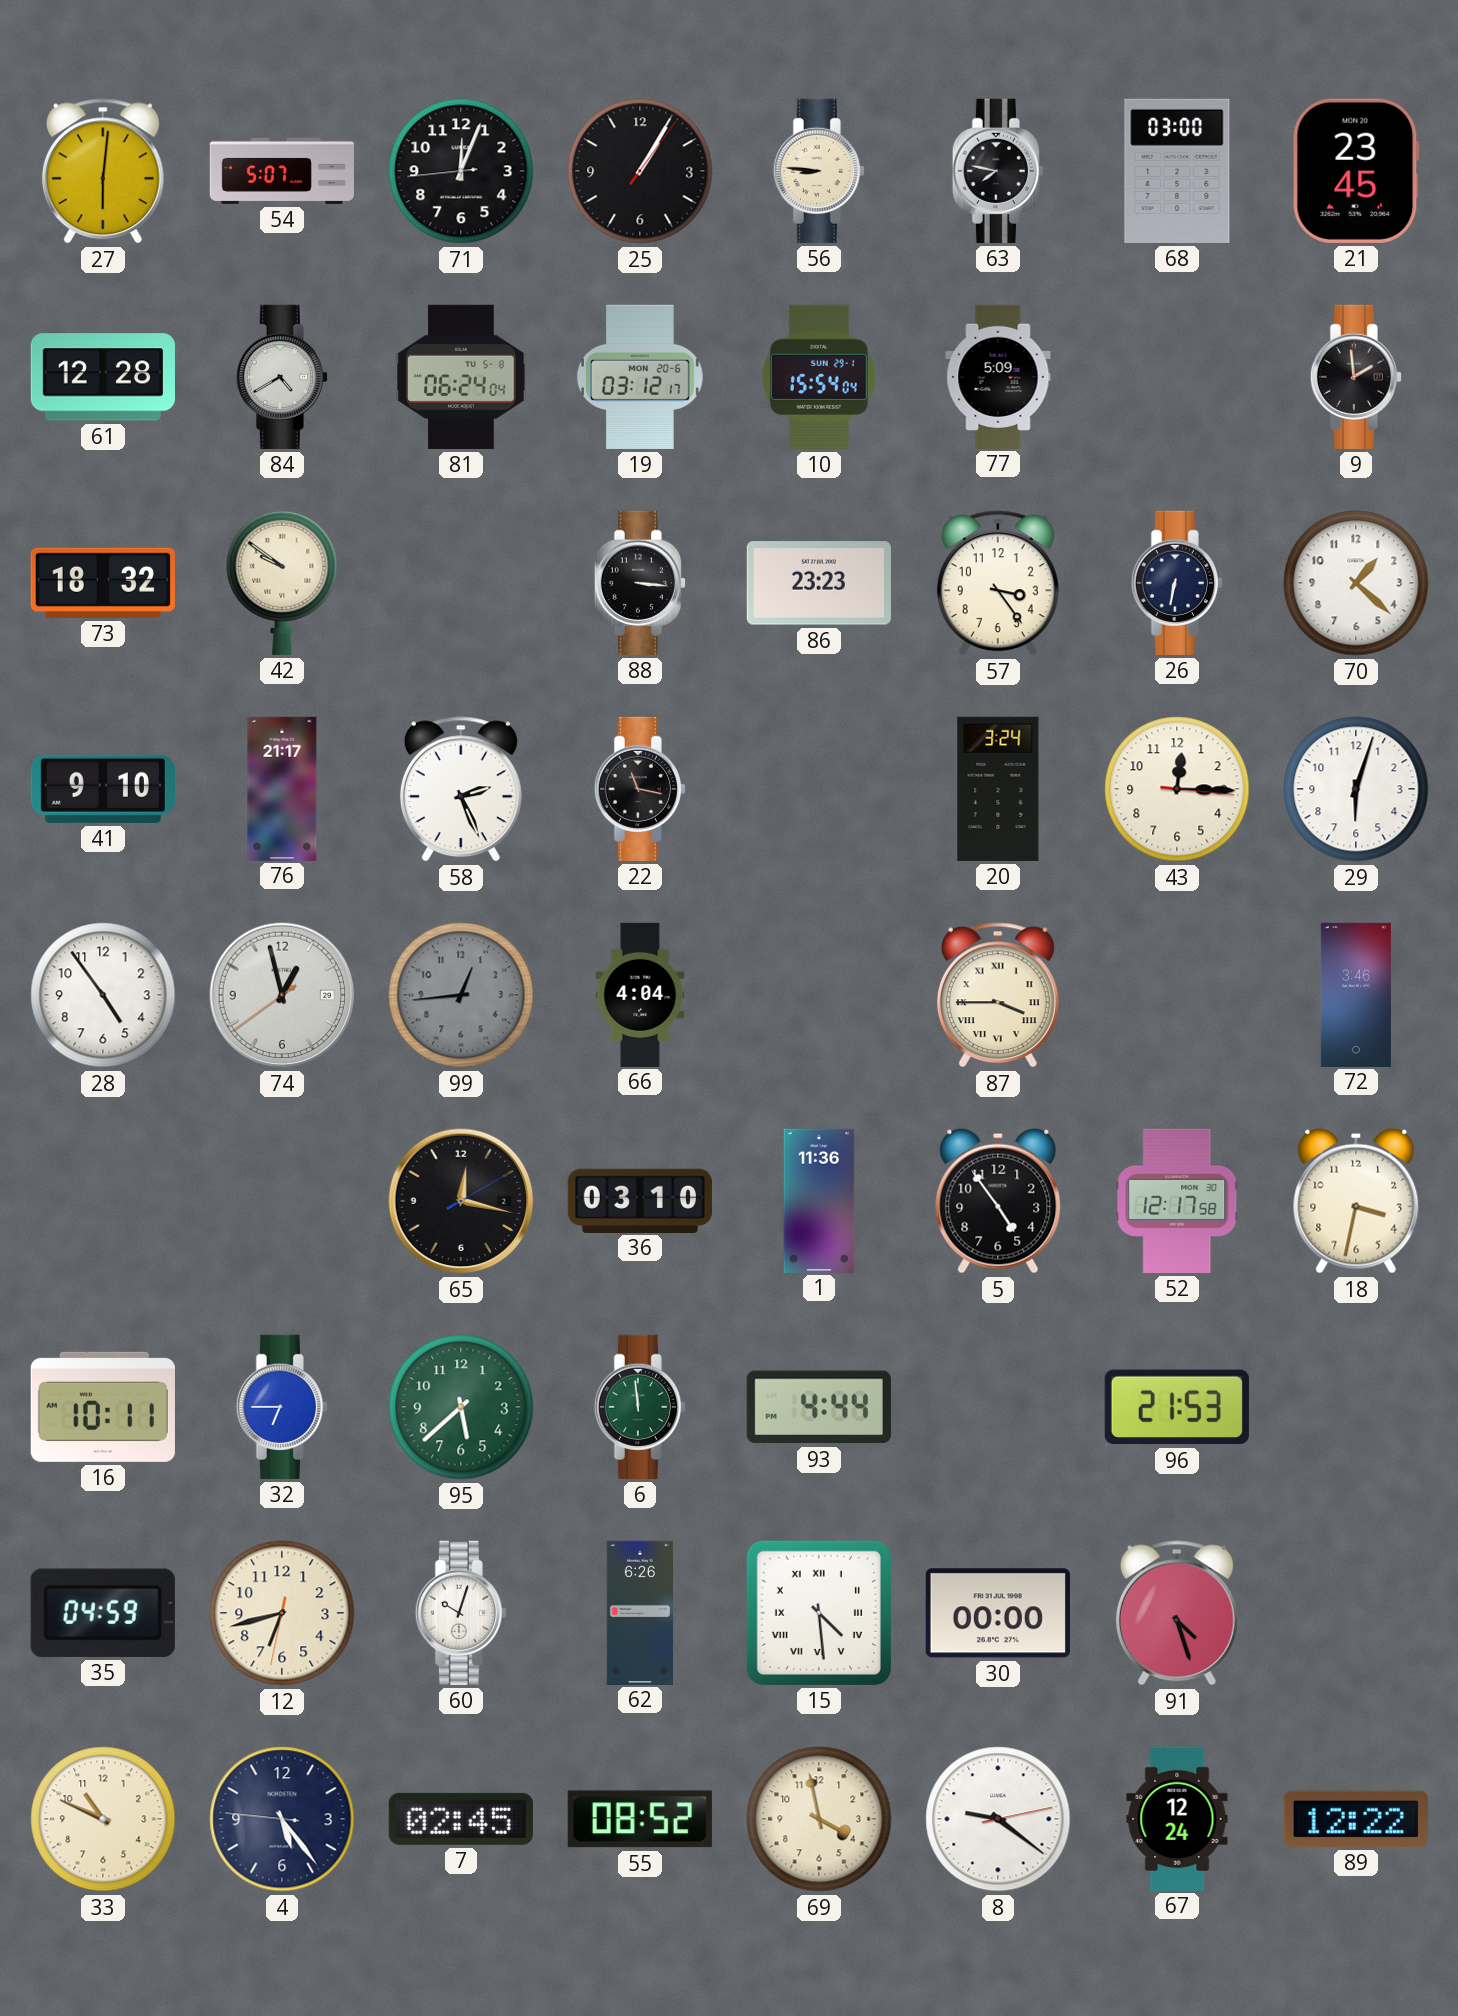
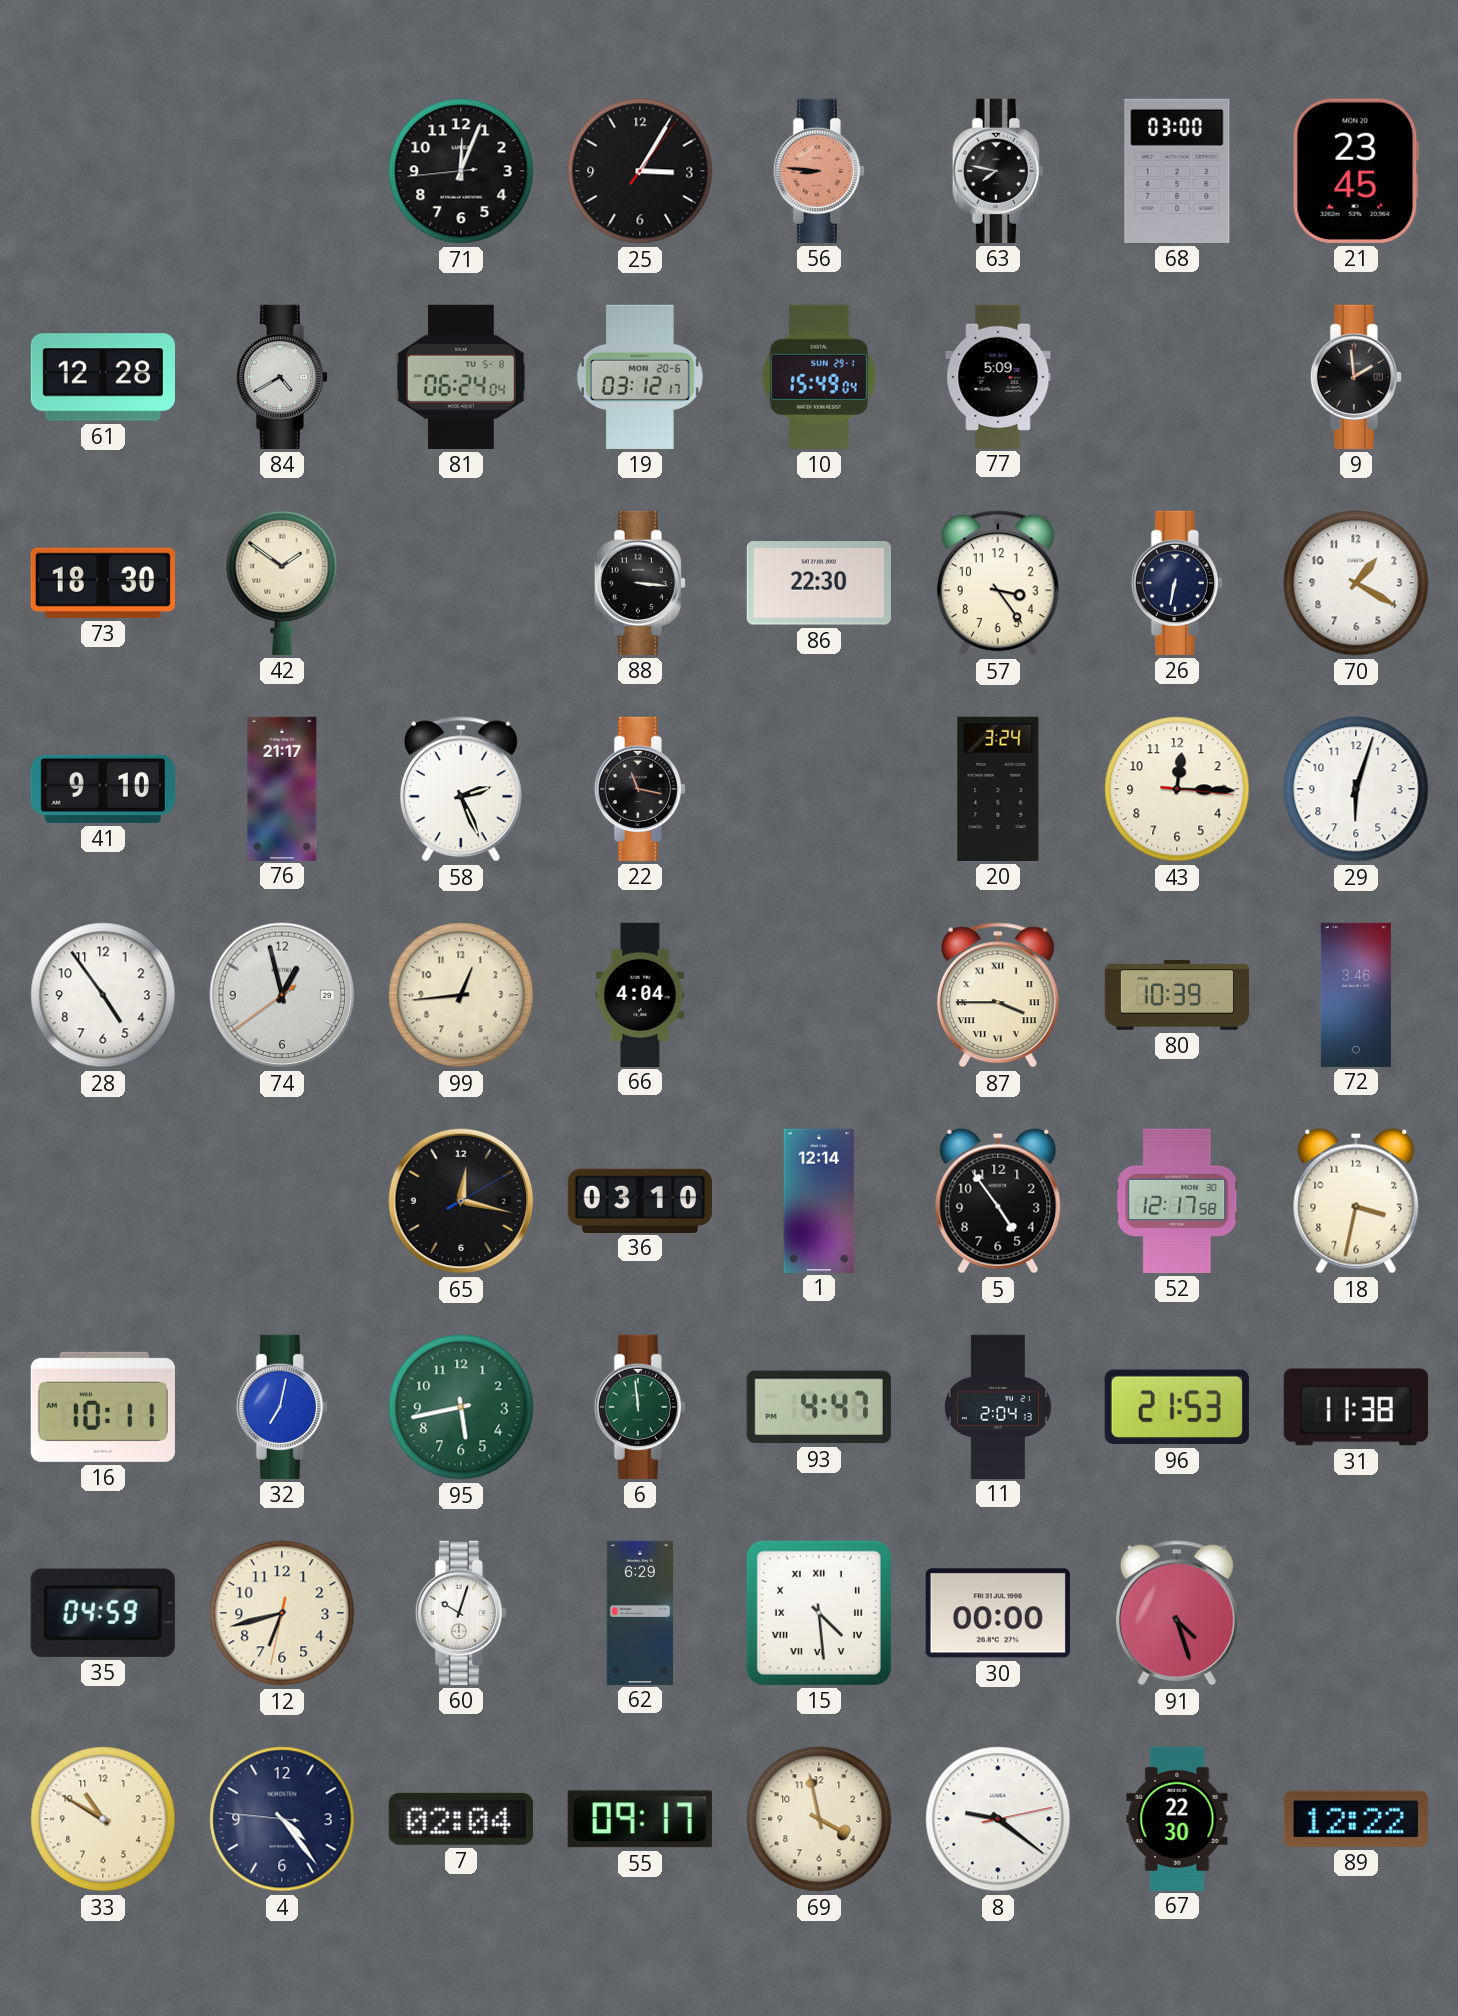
27: 6:01 -> none
54: 5:07 -> none
25: 1:05 -> 3:05
56 dial: cream -> salmon
10: 15:54 -> 15:49
73: 18:32 -> 18:30
42: 9:51 -> 1:51
86: 23:23 -> 22:30
70: 1:22 -> 1:20
99 dial: grey -> cream
80: none -> 10:39
1: 11:36 -> 12:14
32: 6:45 -> 7:02
95: 5:38 -> 5:43
93: 4:44 -> 4:47
11: none -> 2:04
31: none -> 11:38
62: 6:26 -> 6:29
33: 10:49 -> 10:50
4: 5:23 -> 4:23
7: 02:45 -> 02:04
55: 08:52 -> 09:17
67: 12:24 -> 22:30
